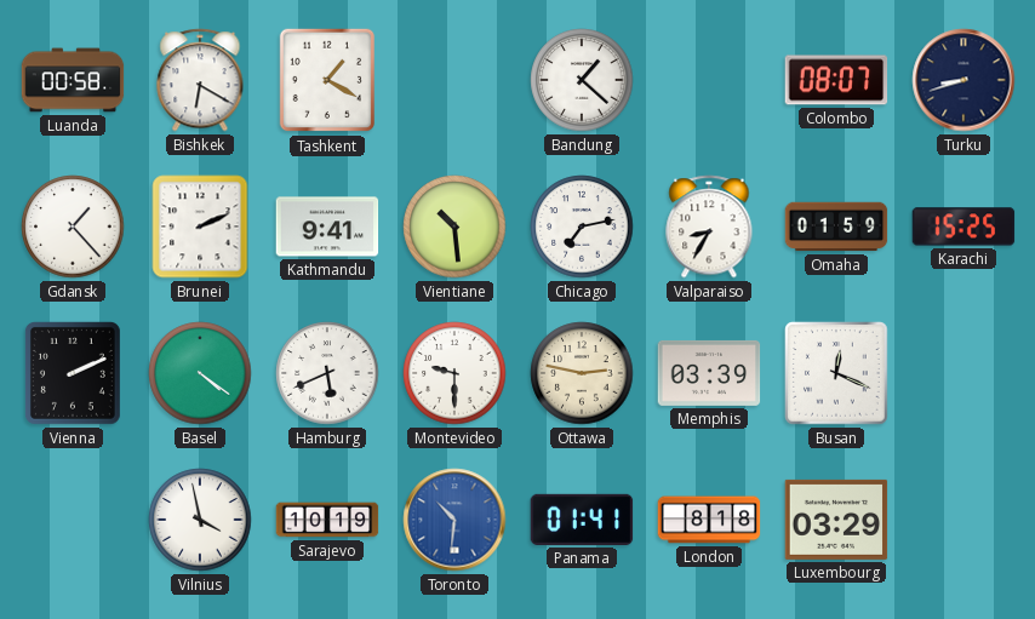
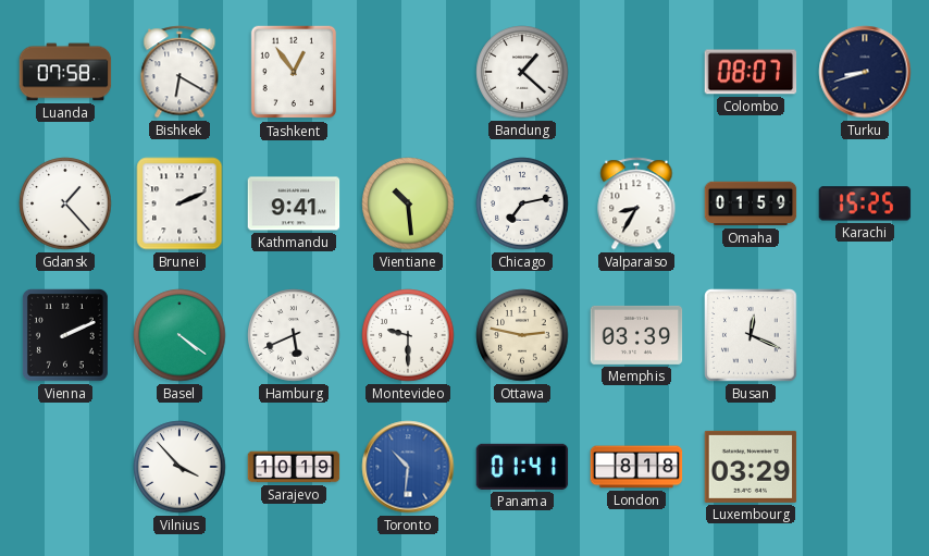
Luanda: 00:58 -> 07:58
Tashkent: 1:20 -> 12:54
Vilnius: 3:58 -> 3:53
